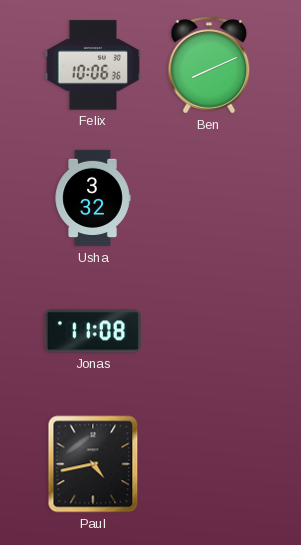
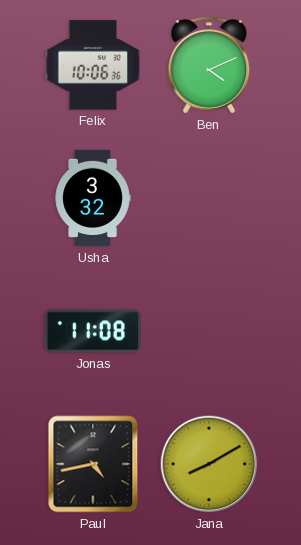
Ben: 8:11 -> 4:11
Jana: none -> 8:10
